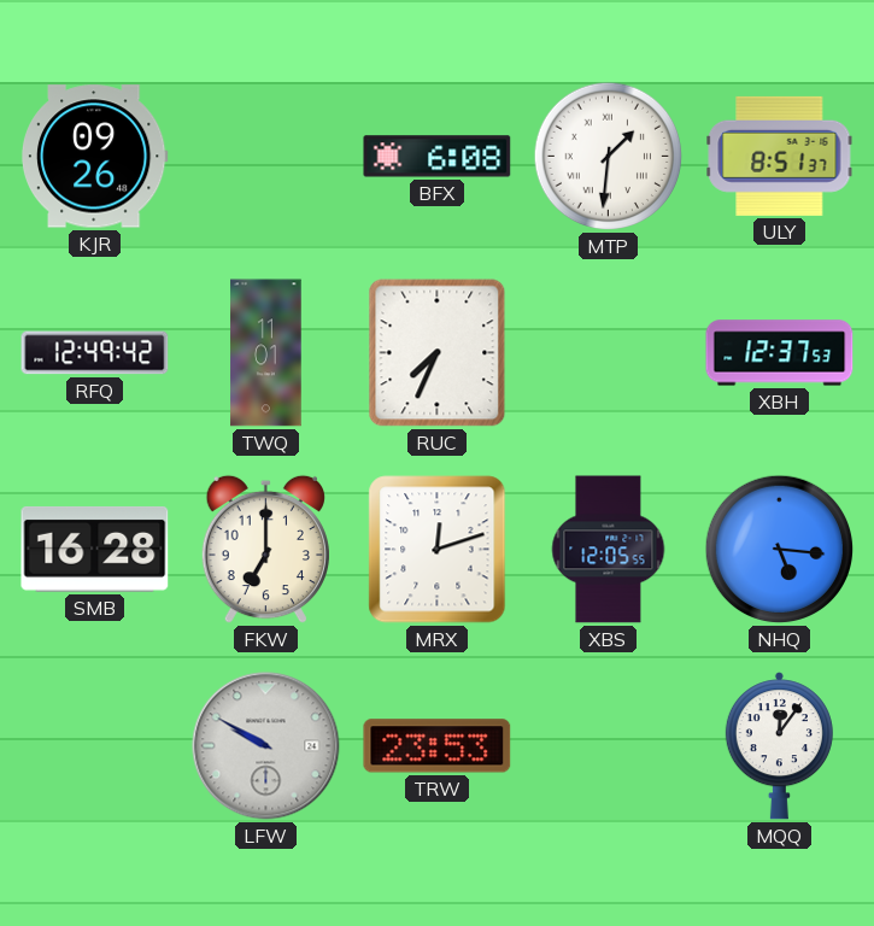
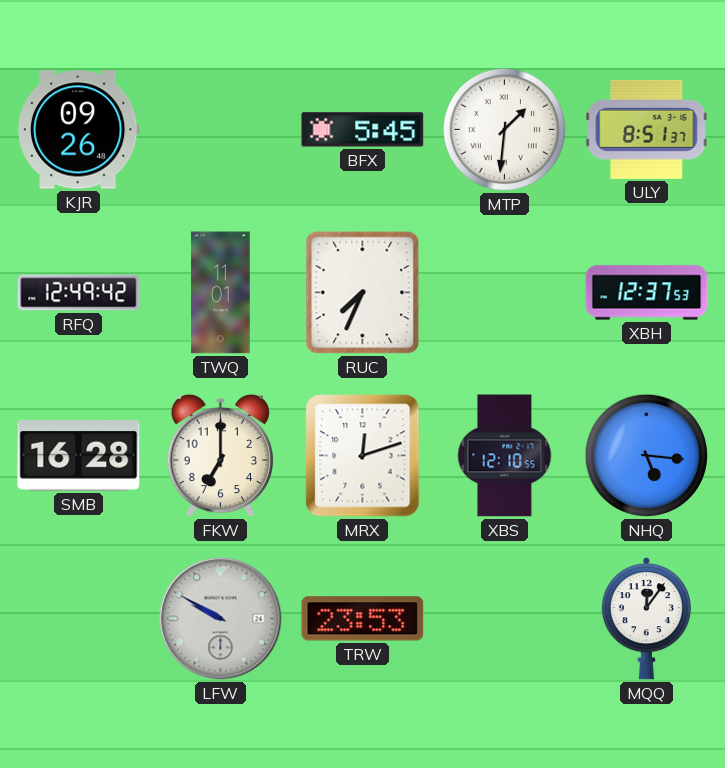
BFX: 6:08 -> 5:45
XBS: 12:05 -> 12:10
